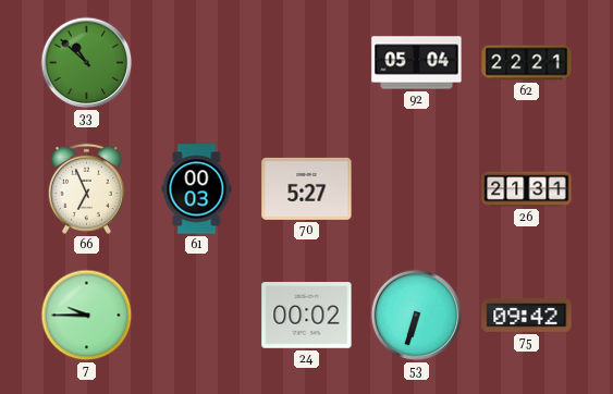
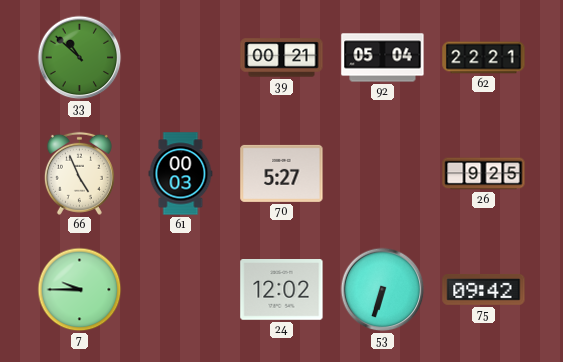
39: none -> 00:21
66: 6:56 -> 4:56
26: 21:31 -> 9:25
24: 00:02 -> 12:02
